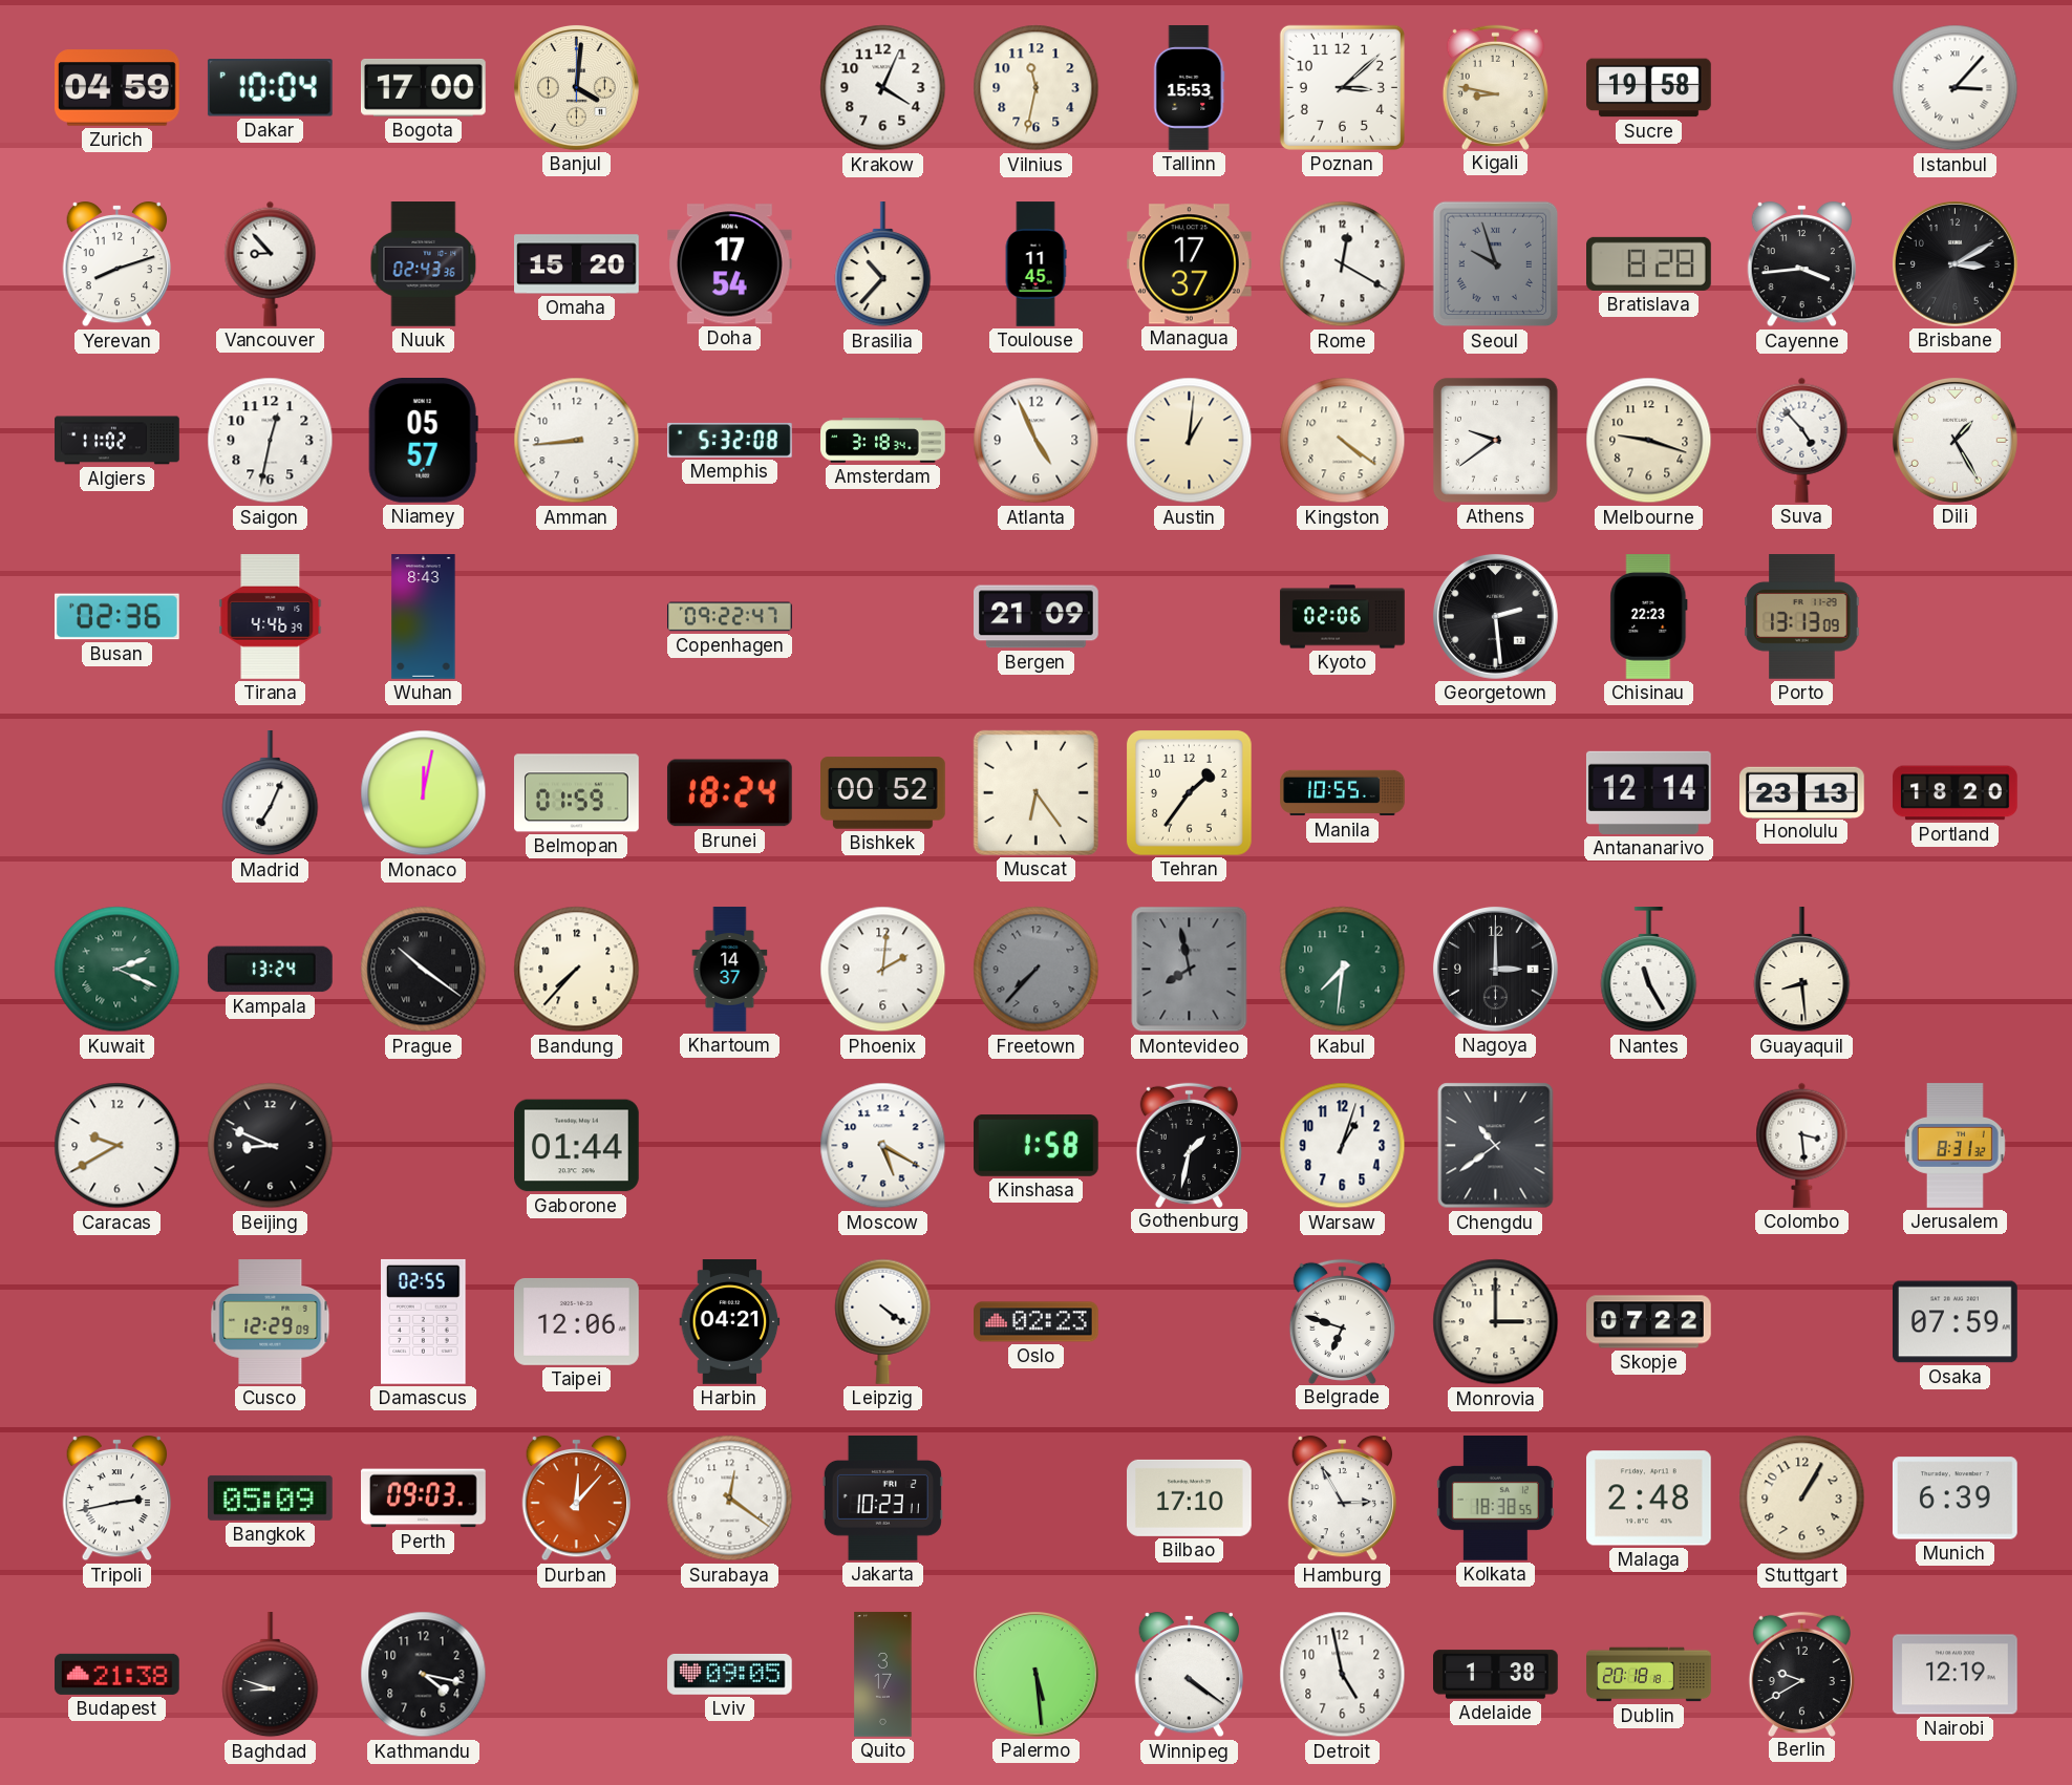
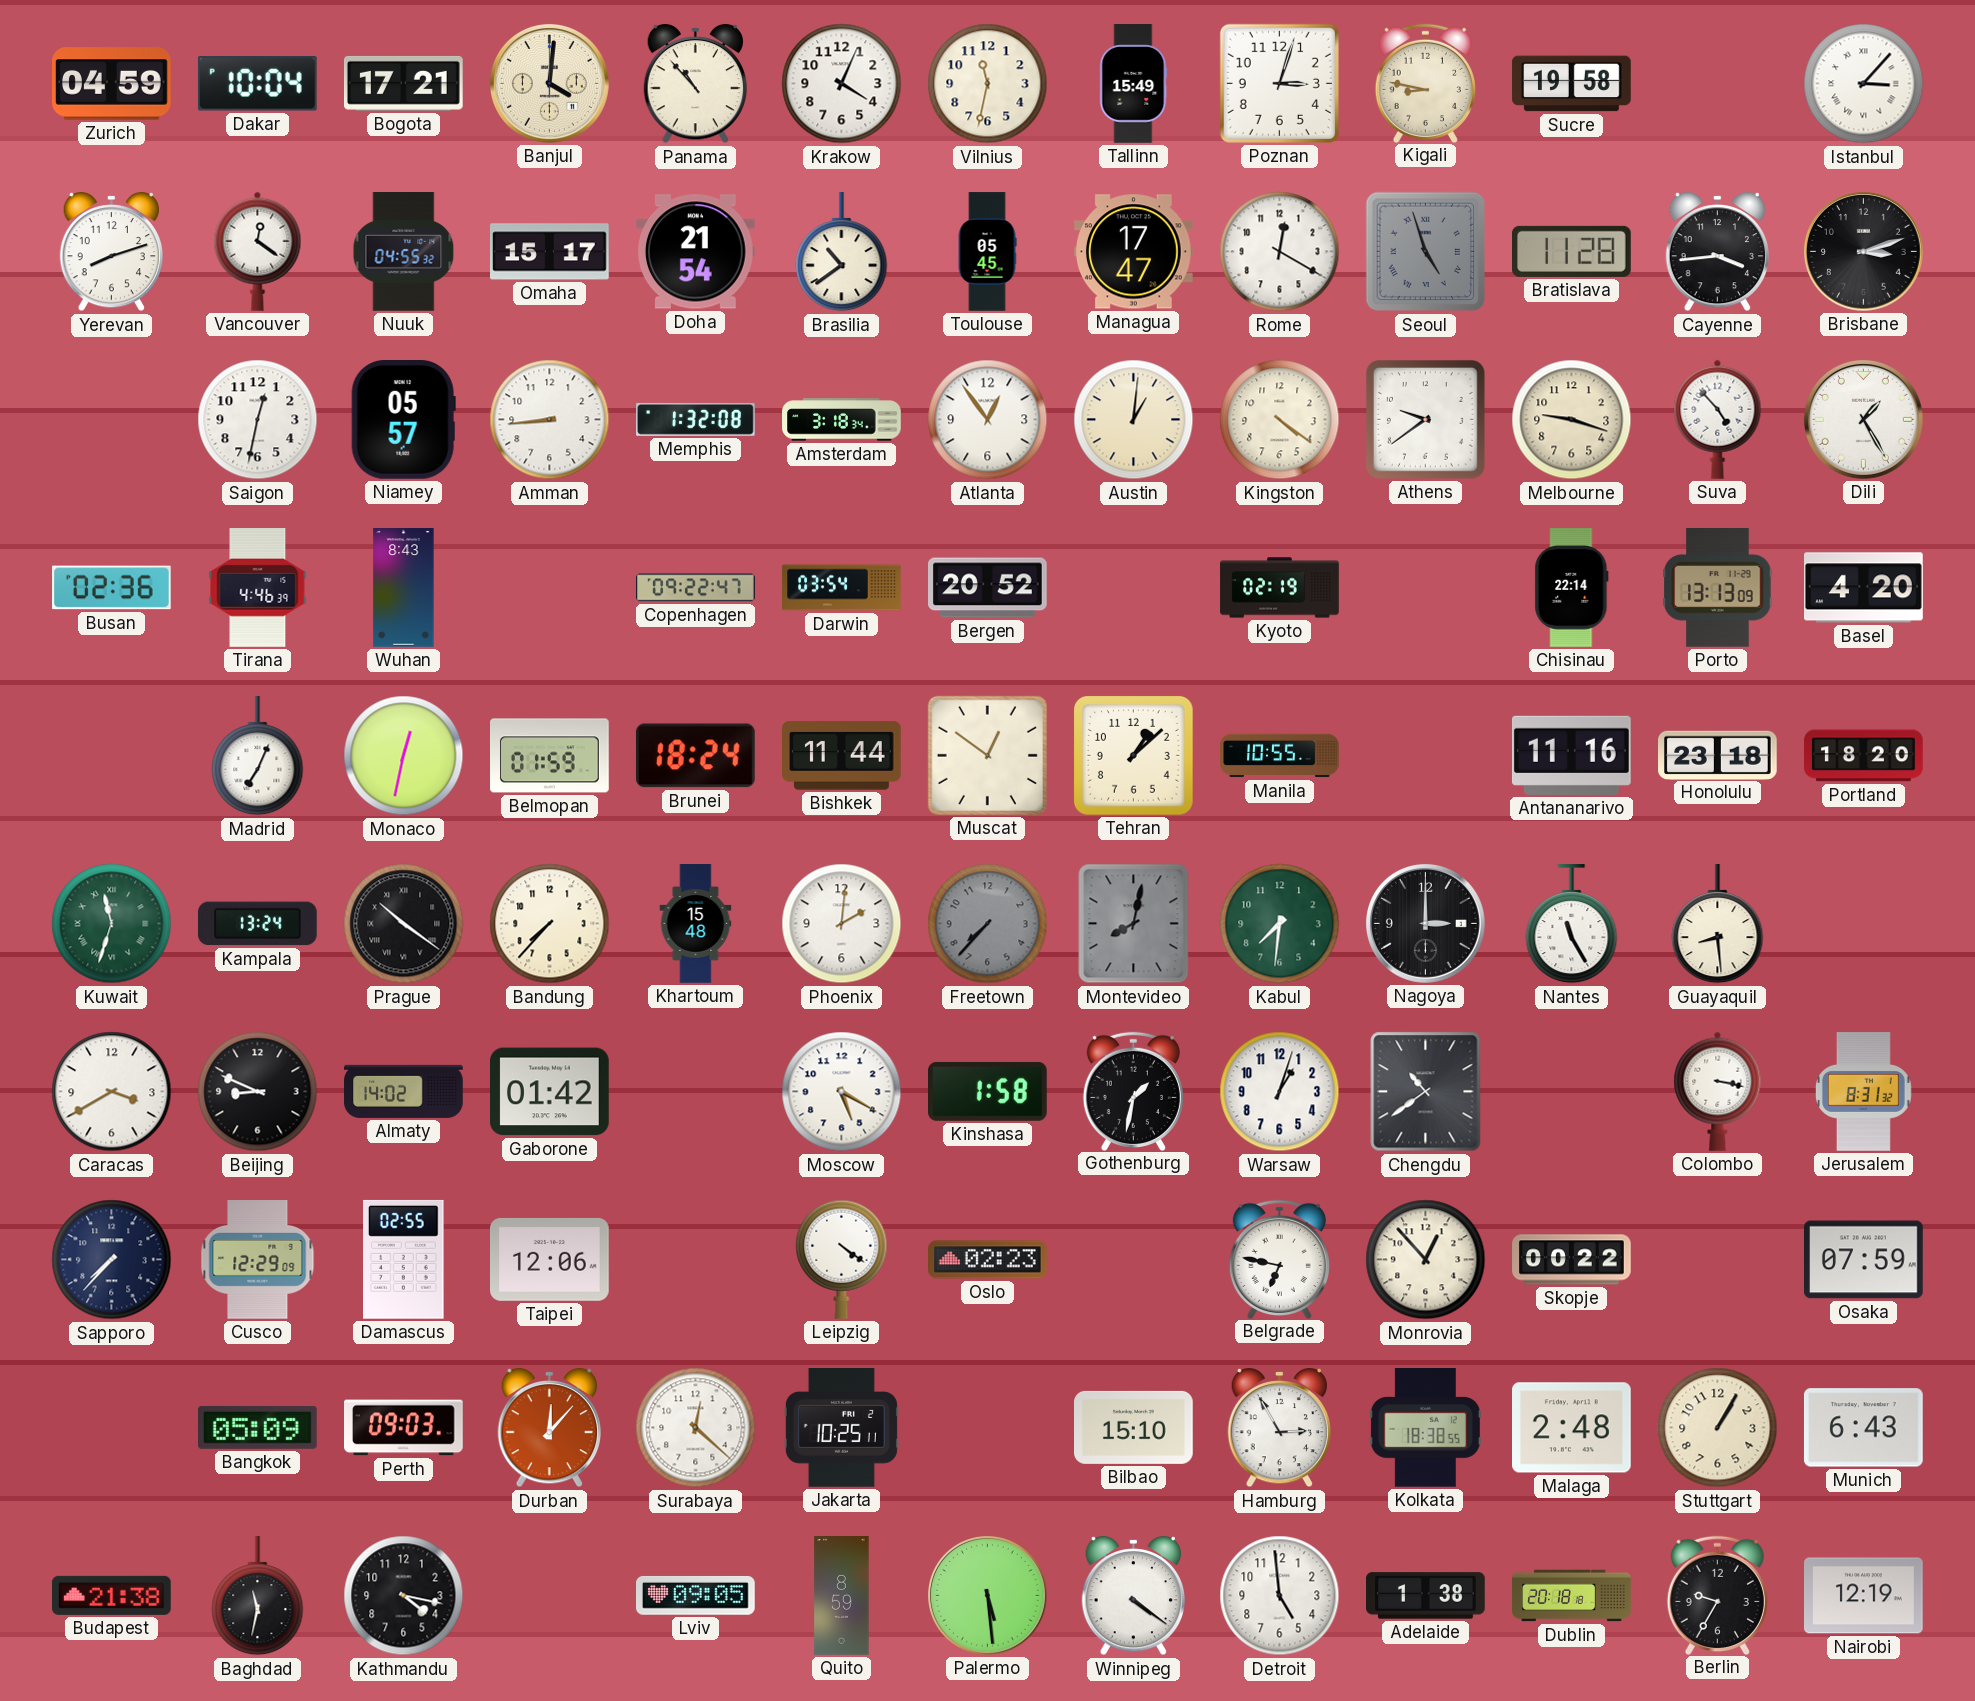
Bogota: 17:00 -> 17:21
Panama: none -> 10:53
Tallinn: 15:53 -> 15:49
Poznan: 3:08 -> 3:03
Vancouver: 8:53 -> 12:21
Nuuk: 02:43 -> 04:55
Omaha: 15:20 -> 15:17
Doha: 17:54 -> 21:54
Brasilia: 10:37 -> 10:39
Toulouse: 11:45 -> 05:45
Managua: 17:37 -> 17:47
Seoul: 9:57 -> 4:57
Bratislava: 8:28 -> 11:28
Brisbane: 3:10 -> 3:12
Algiers: 11:02 -> none
Memphis: 5:32 -> 1:32
Atlanta: 4:56 -> 12:54
Darwin: none -> 03:54
Bergen: 21:09 -> 20:52
Kyoto: 02:06 -> 02:19
Georgetown: 2:29 -> none
Chisinau: 22:23 -> 22:14
Basel: none -> 4:20
Monaco: 12:02 -> 12:32
Bishkek: 00:52 -> 11:44
Muscat: 6:24 -> 12:51
Tehran: 1:36 -> 1:08
Antananarivo: 12:14 -> 11:16
Honolulu: 23:13 -> 23:18
Kuwait: 2:19 -> 11:33
Khartoum: 14:37 -> 15:48
Montevideo: 7:58 -> 8:02
Caracas: 9:40 -> 3:40
Almaty: none -> 14:02
Gaborone: 01:44 -> 01:42
Colombo: 3:29 -> 3:17
Sapporo: none -> 7:37
Harbin: 04:21 -> none
Belgrade: 6:48 -> 6:47
Monrovia: 3:00 -> 12:53
Skopje: 07:22 -> 00:22
Tripoli: 2:43 -> none
Surabaya: 12:21 -> 12:22
Jakarta: 10:23 -> 10:25
Bilbao: 17:10 -> 15:10
Munich: 6:39 -> 6:43
Baghdad: 8:48 -> 11:32
Quito: 3:17 -> 8:59
Detroit: 4:58 -> 4:59
Berlin: 9:40 -> 9:35
